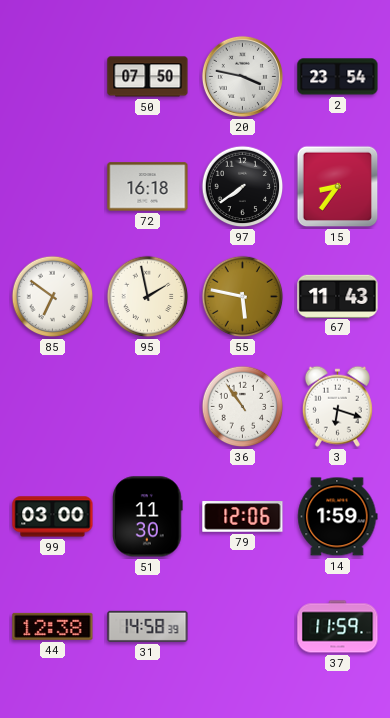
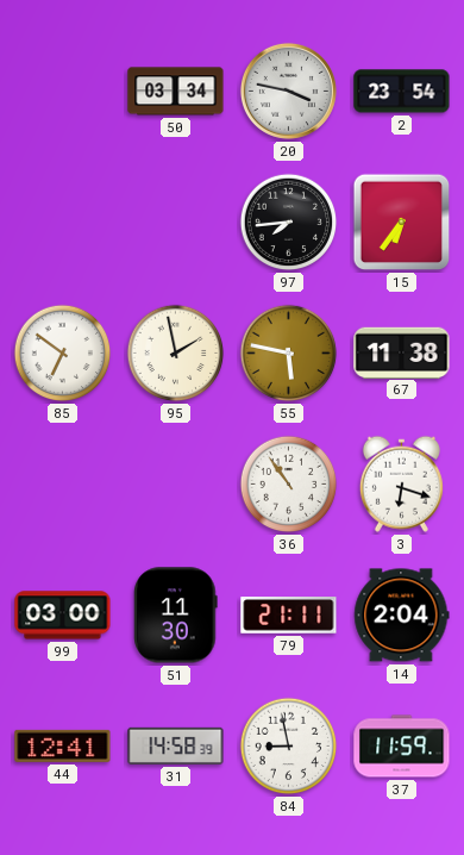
50: 07:50 -> 03:34
72: 16:18 -> none
97: 7:39 -> 7:44
15: 8:36 -> 6:36
67: 11:43 -> 11:38
79: 12:06 -> 21:11
14: 1:59 -> 2:04
44: 12:38 -> 12:41
84: none -> 8:58
